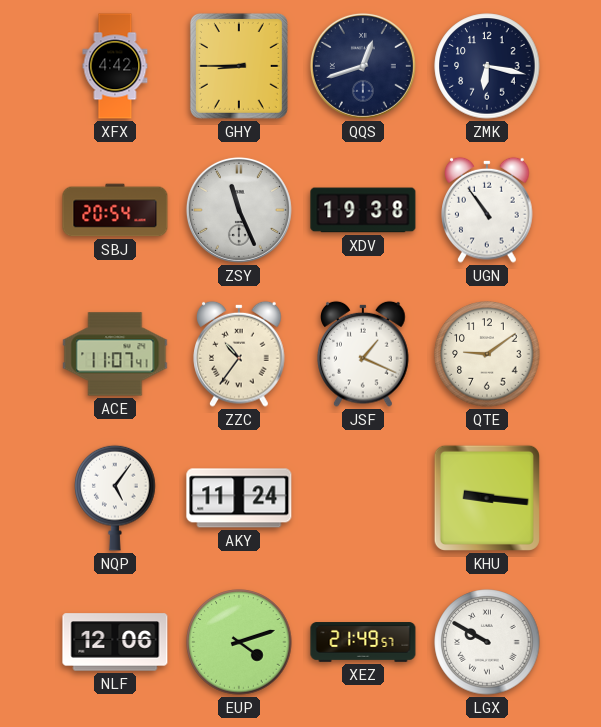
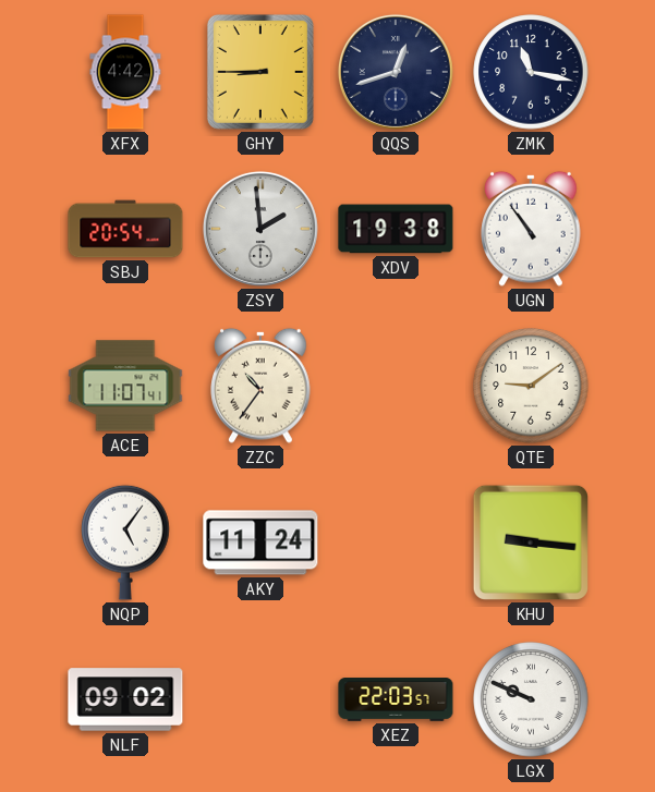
ZMK: 6:17 -> 11:17
ZSY: 11:26 -> 1:59
JSF: 1:19 -> none
NLF: 12:06 -> 09:02
EUP: 4:12 -> none
XEZ: 21:49 -> 22:03
LGX: 9:50 -> 9:49
